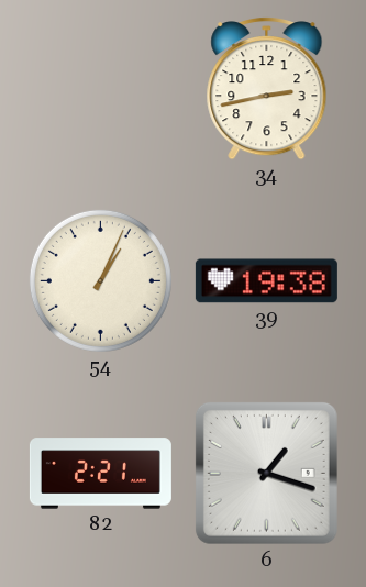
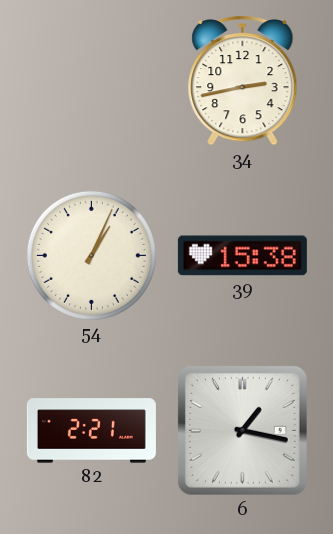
39: 19:38 -> 15:38
6: 1:18 -> 1:17
